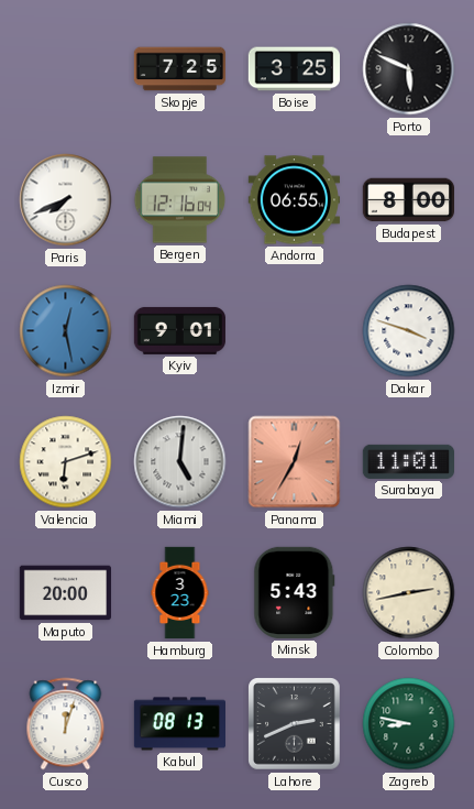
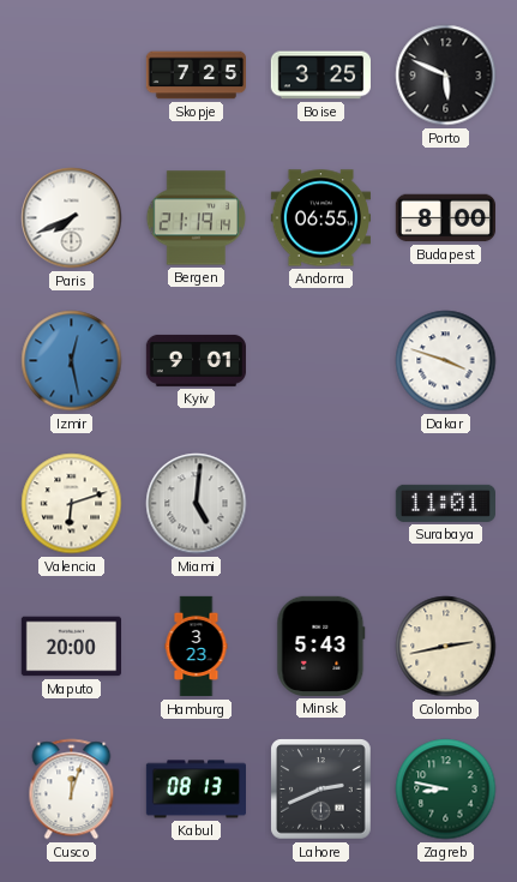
Bergen: 12:16 -> 21:19
Panama: 12:35 -> none
